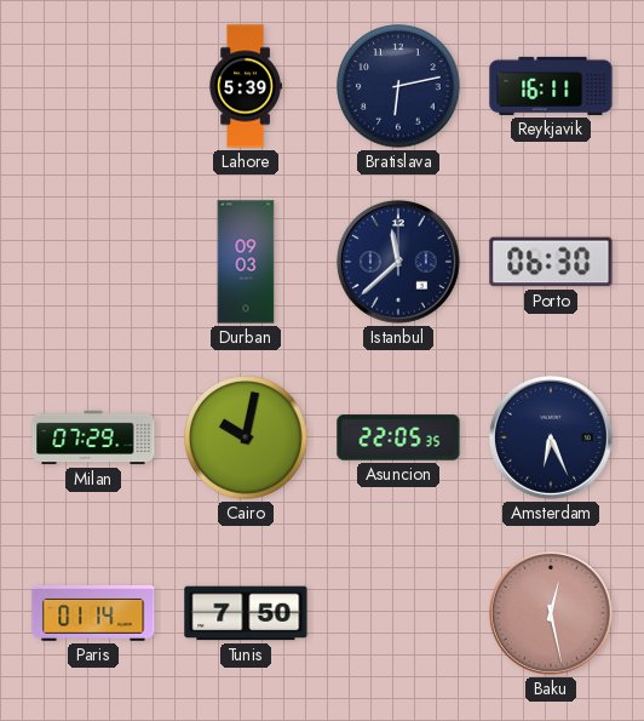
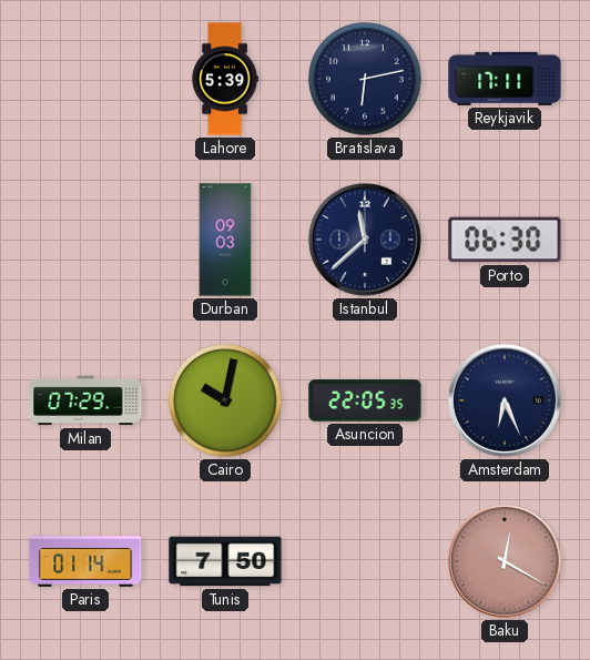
Reykjavik: 16:11 -> 17:11
Baku: 12:28 -> 12:20
